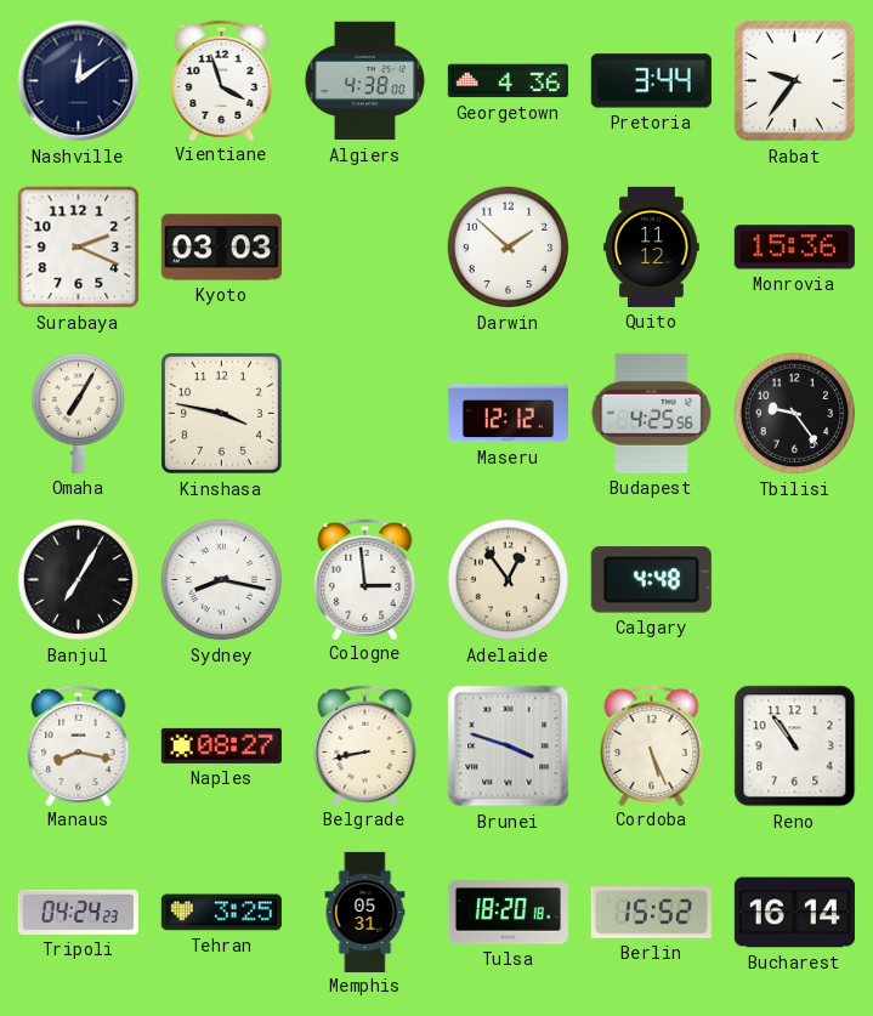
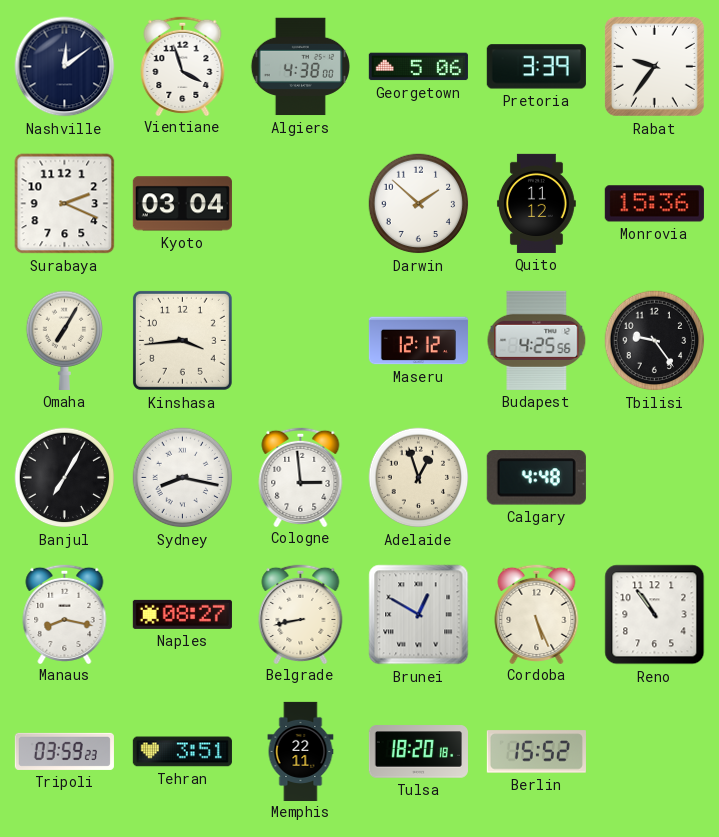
Georgetown: 4:36 -> 5:06
Pretoria: 3:44 -> 3:39
Kyoto: 03:03 -> 03:04
Kinshasa: 3:47 -> 3:44
Adelaide: 12:54 -> 12:57
Brunei: 3:48 -> 12:50
Tripoli: 04:24 -> 03:59
Tehran: 3:25 -> 3:51
Memphis: 05:31 -> 22:11
Bucharest: 16:14 -> none
